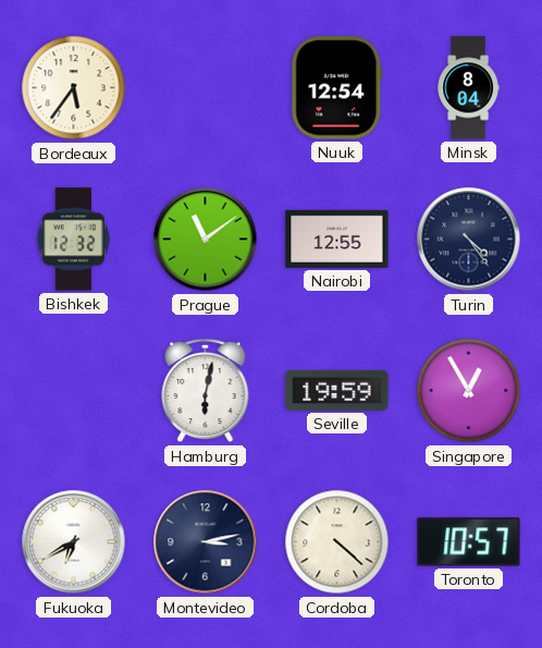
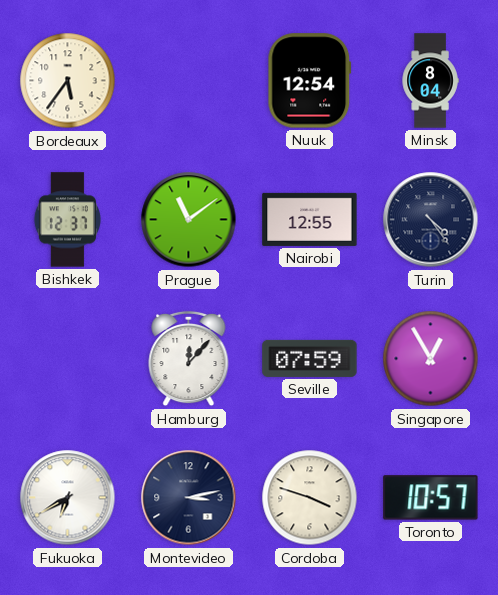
Bishkek: 12:32 -> 12:37
Hamburg: 6:02 -> 12:07
Seville: 19:59 -> 07:59
Cordoba: 4:22 -> 3:48
